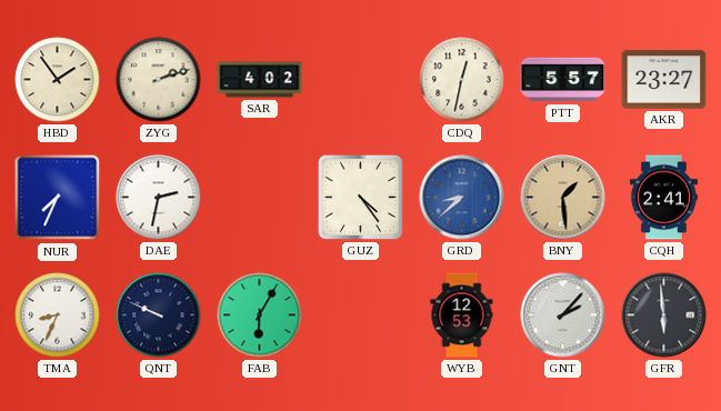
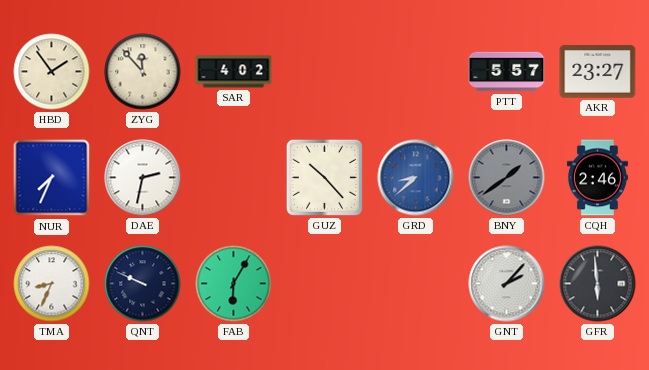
ZYG: 2:12 -> 11:53
CDQ: 12:32 -> none
GUZ: 4:24 -> 10:23
BNY: 1:29 -> 1:39
BNY dial: champagne -> grey
CQH: 2:41 -> 2:46
WYB: 12:53 -> none
